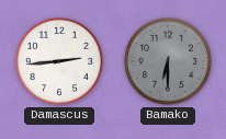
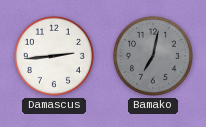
Bamako: 6:30 -> 7:02
